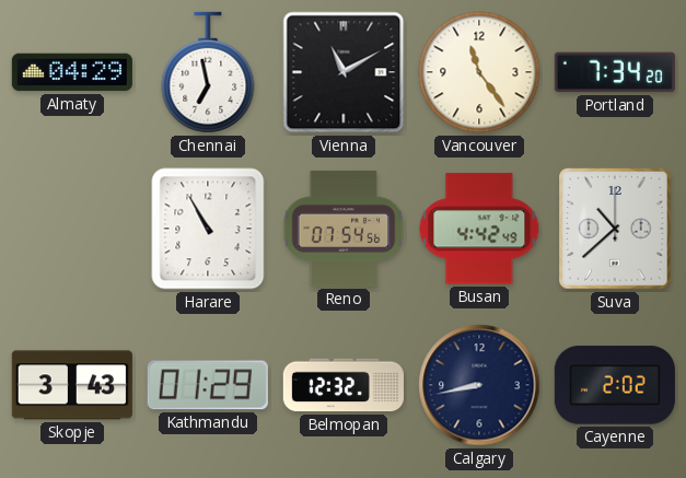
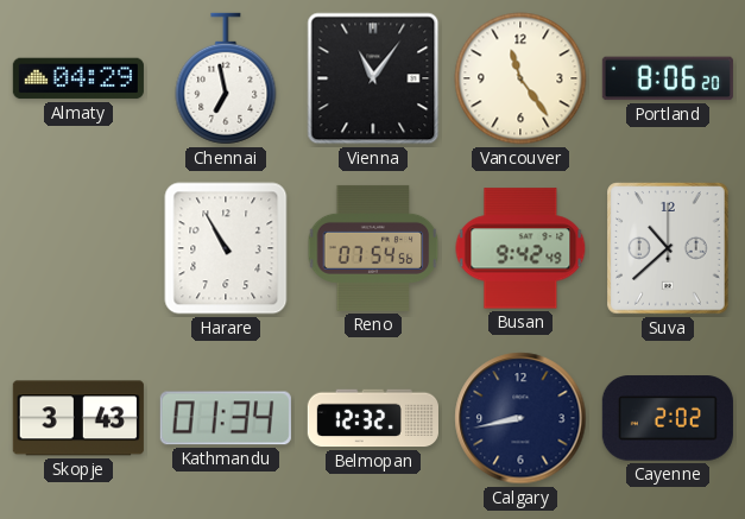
Vienna: 11:10 -> 11:06
Portland: 7:34 -> 8:06
Busan: 4:42 -> 9:42
Kathmandu: 01:29 -> 01:34
